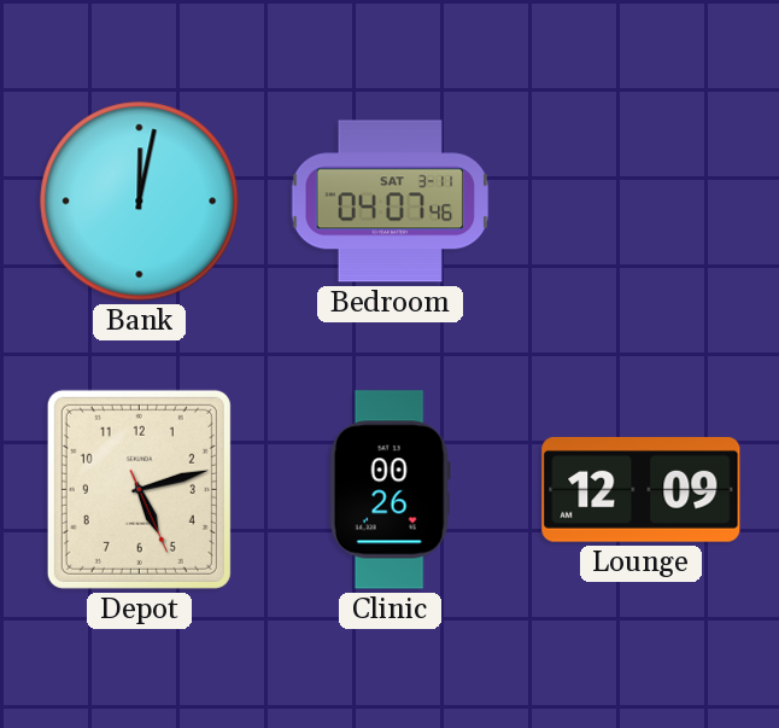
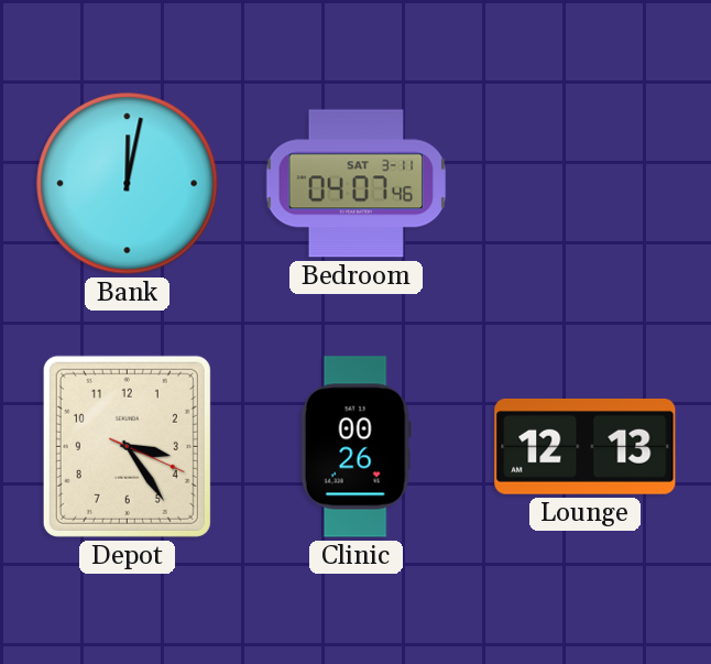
Depot: 5:12 -> 3:24
Lounge: 12:09 -> 12:13
